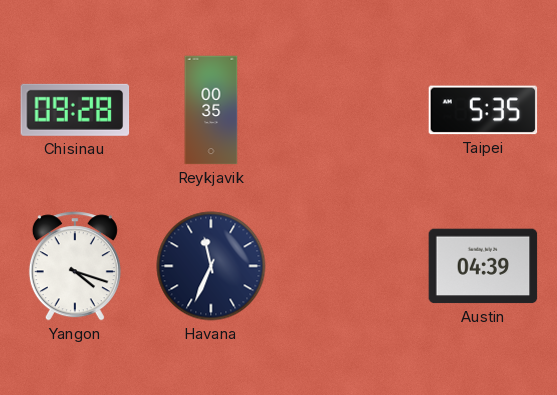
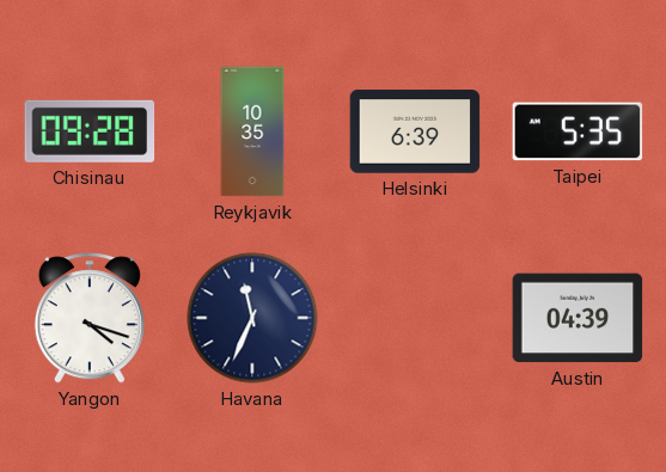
Reykjavik: 00:35 -> 10:35
Helsinki: none -> 6:39
